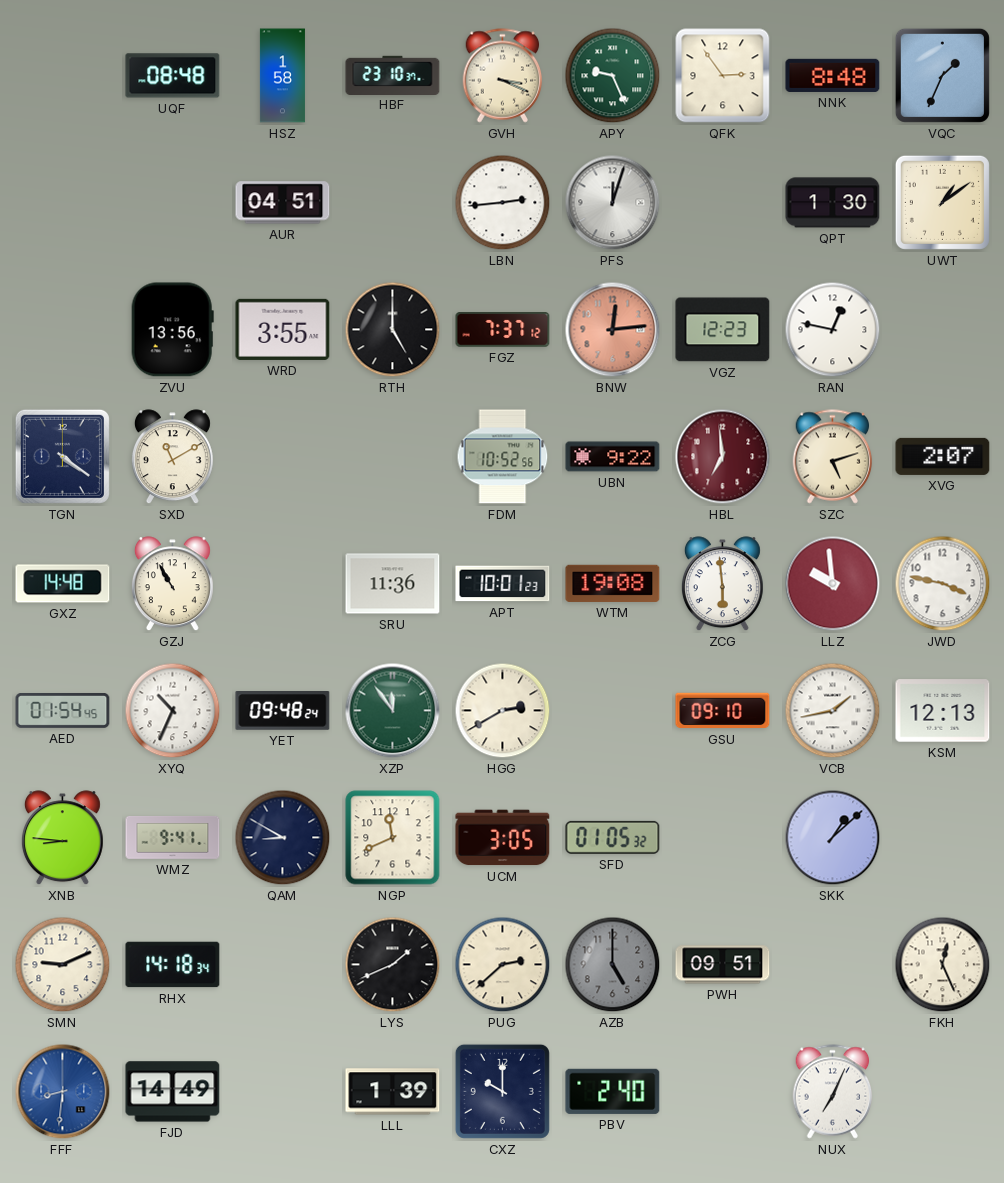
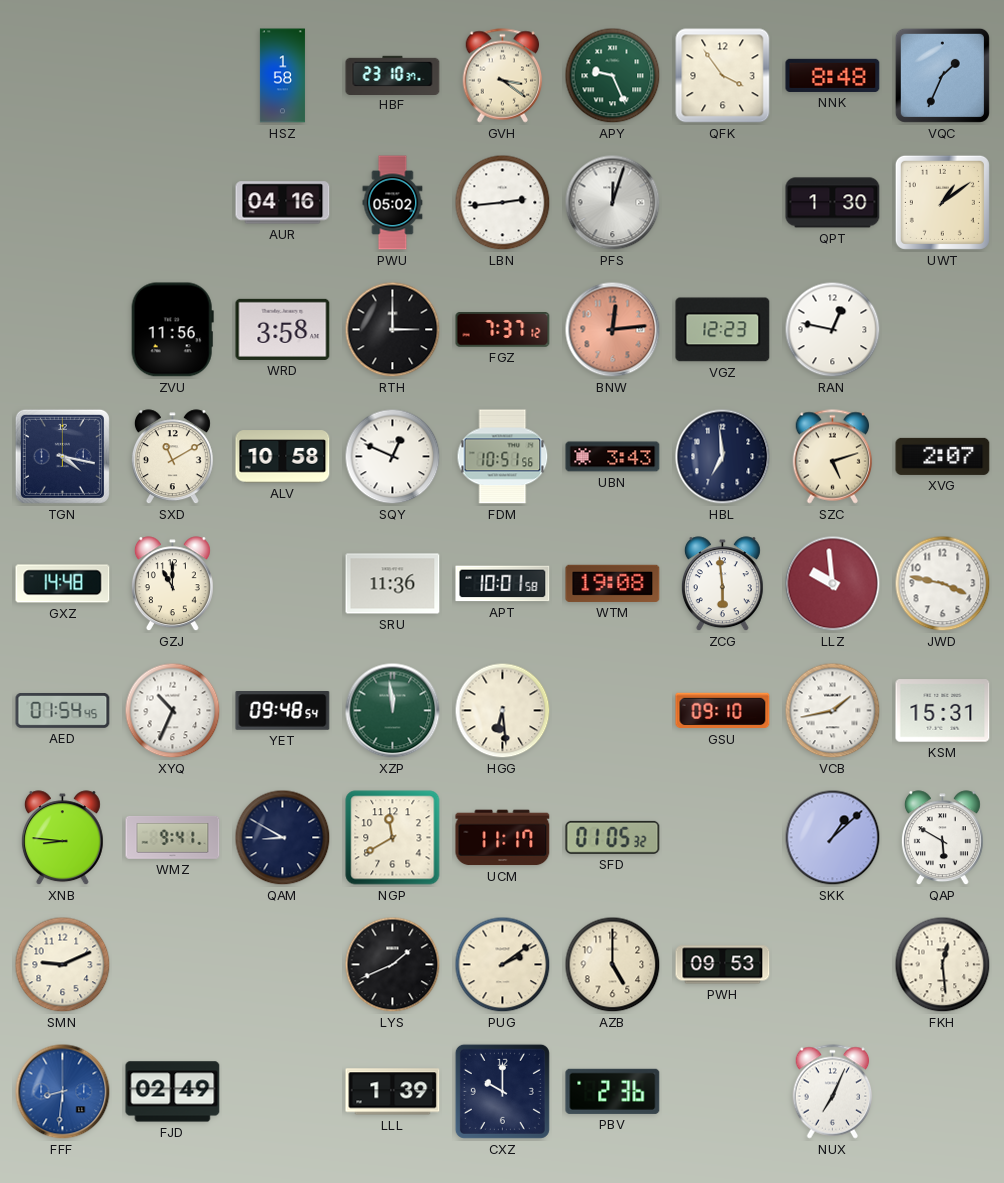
UQF: 08:48 -> none
GVH: 3:19 -> 3:21
QFK: 2:54 -> 3:54
AUR: 04:51 -> 04:16
PWU: none -> 05:02
ZVU: 13:56 -> 11:56
WRD: 3:55 -> 3:58
RTH: 5:00 -> 3:00
TGN: 4:21 -> 4:17
ALV: none -> 10:58
SQY: none -> 12:49
FDM: 10:52 -> 10:51
UBN: 9:22 -> 3:43
HBL dial: burgundy -> navy
GZJ: 10:55 -> 11:00
APT: 10:01:23 -> 10:01:58
YET: 09:48:24 -> 09:48:54
XZP: 11:54 -> 11:59
HGG: 2:40 -> 6:29
KSM: 12:13 -> 15:31
NGP: 11:41 -> 11:40
UCM: 3:05 -> 11:17
QAP: none -> 5:50
RHX: 14:18 -> none
PUG: 2:38 -> 2:09
AZB dial: grey -> cream
PWH: 09:51 -> 09:53
FKH: 12:26 -> 12:29
FJD: 14:49 -> 02:49
PBV: 2:40 -> 2:36
